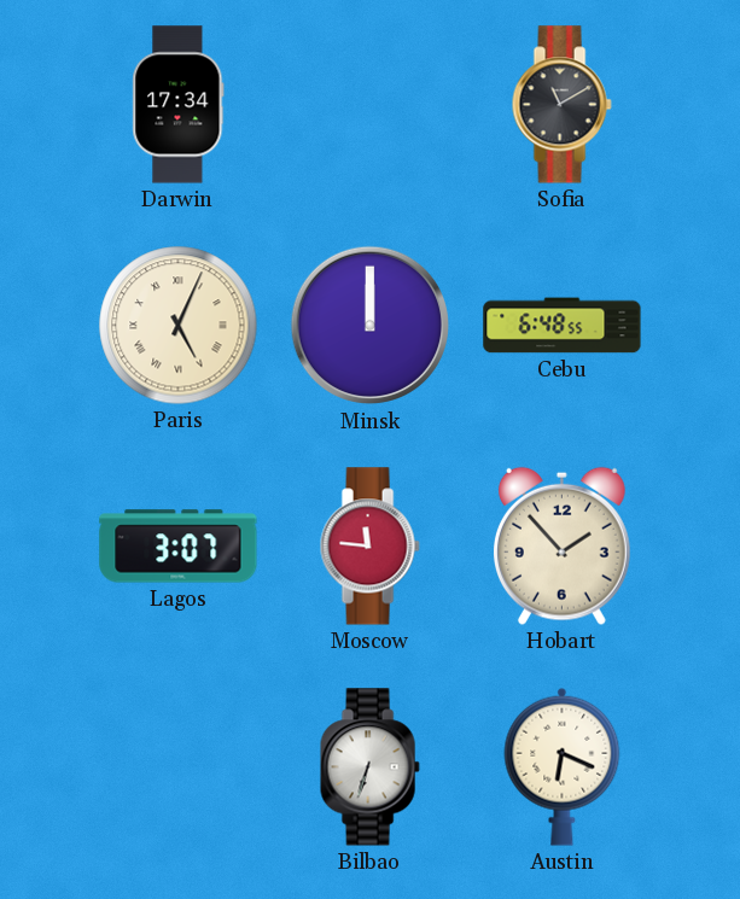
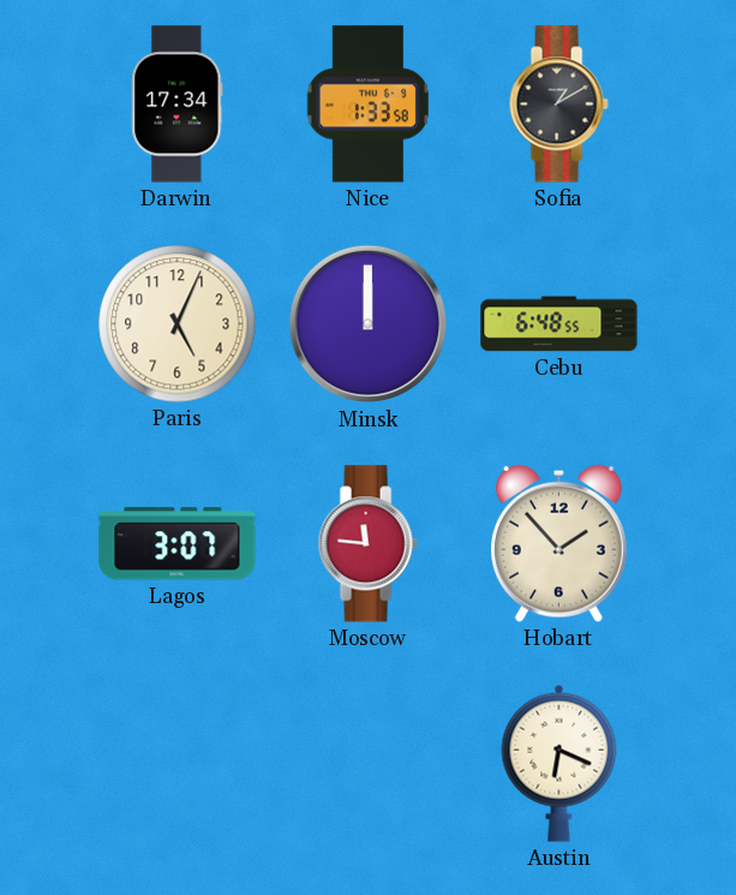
Nice: none -> 1:33
Sofia: 11:10 -> 1:10
Paris numerals: Roman -> Arabic
Bilbao: 6:33 -> none
